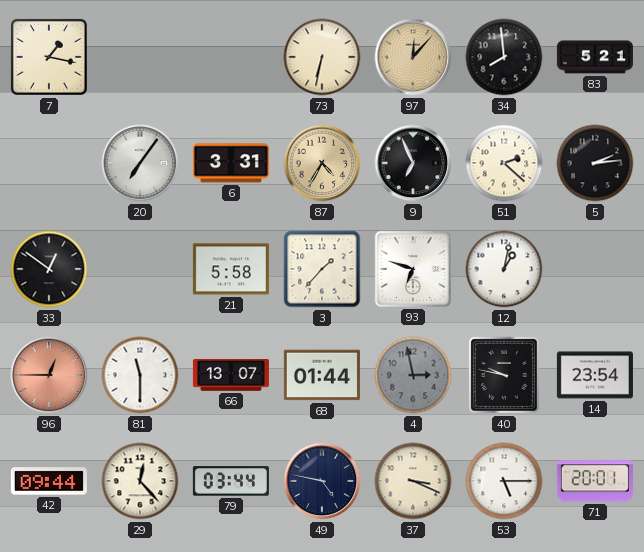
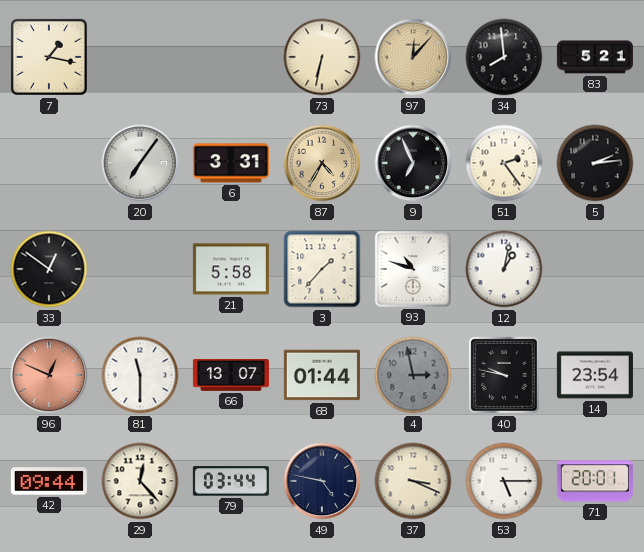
51: 2:22 -> 2:24
93: 6:48 -> 10:48
96: 12:45 -> 12:49
